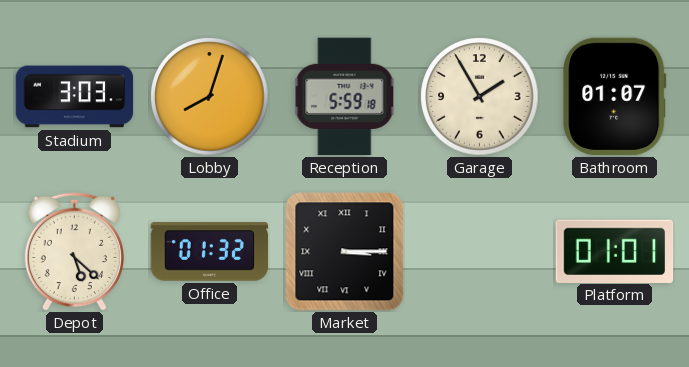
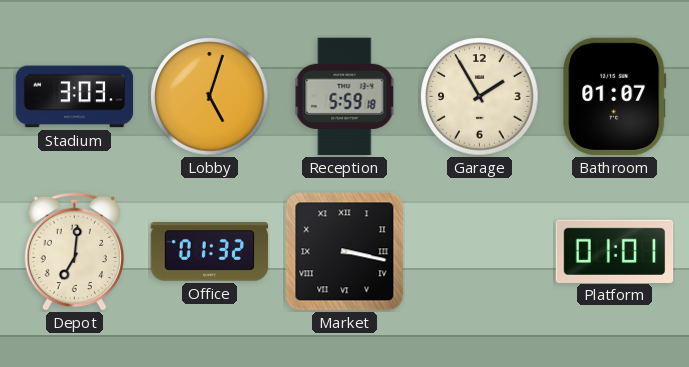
Lobby: 8:03 -> 5:03
Depot: 5:22 -> 7:01
Market: 3:15 -> 3:17
